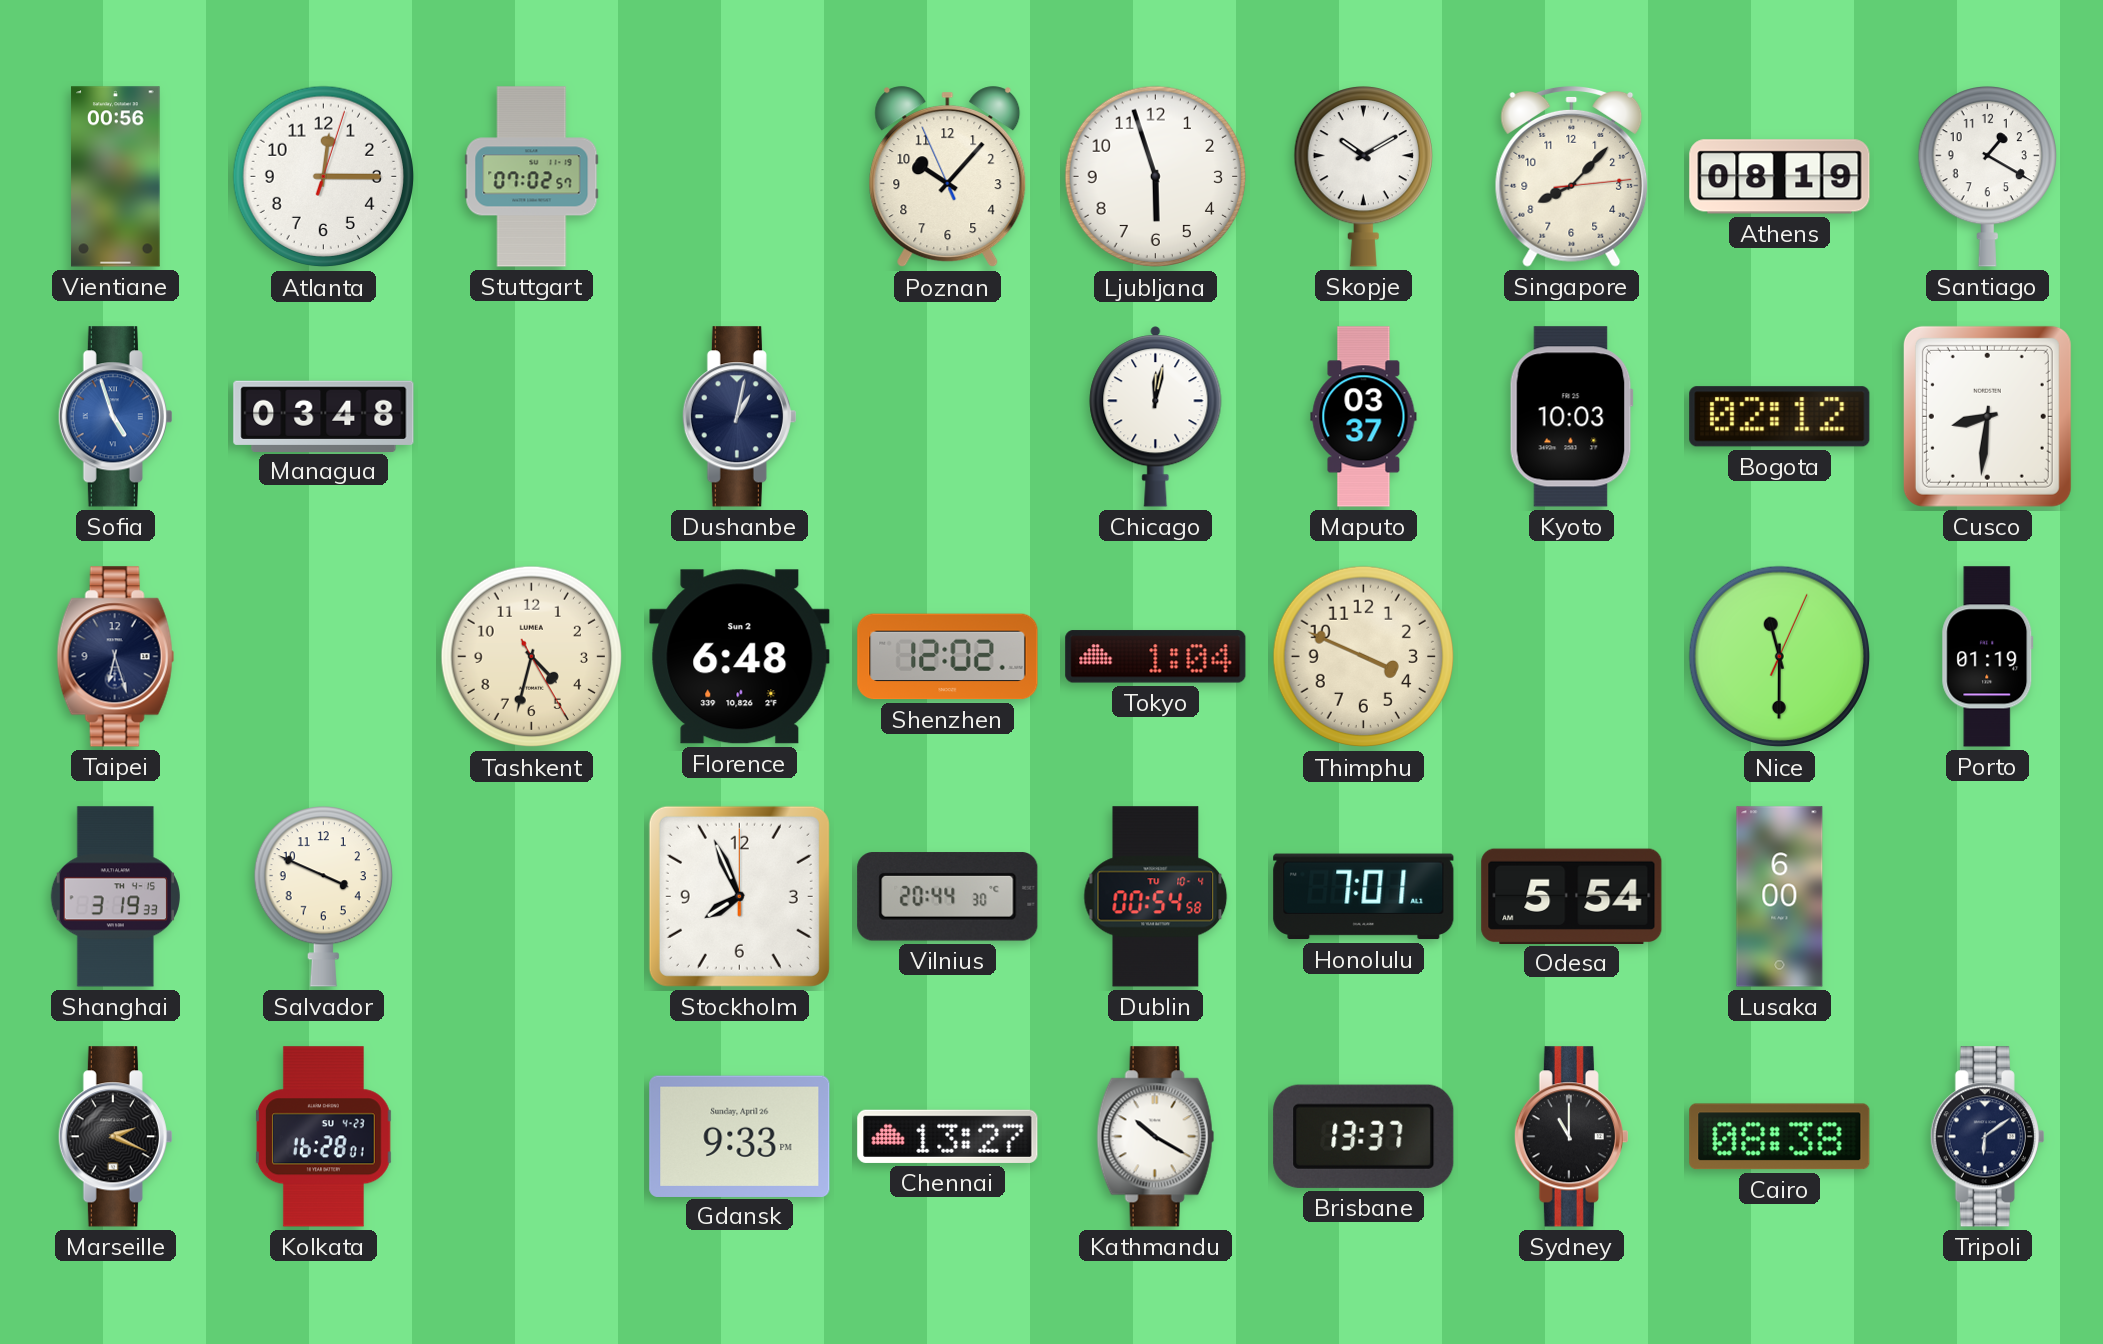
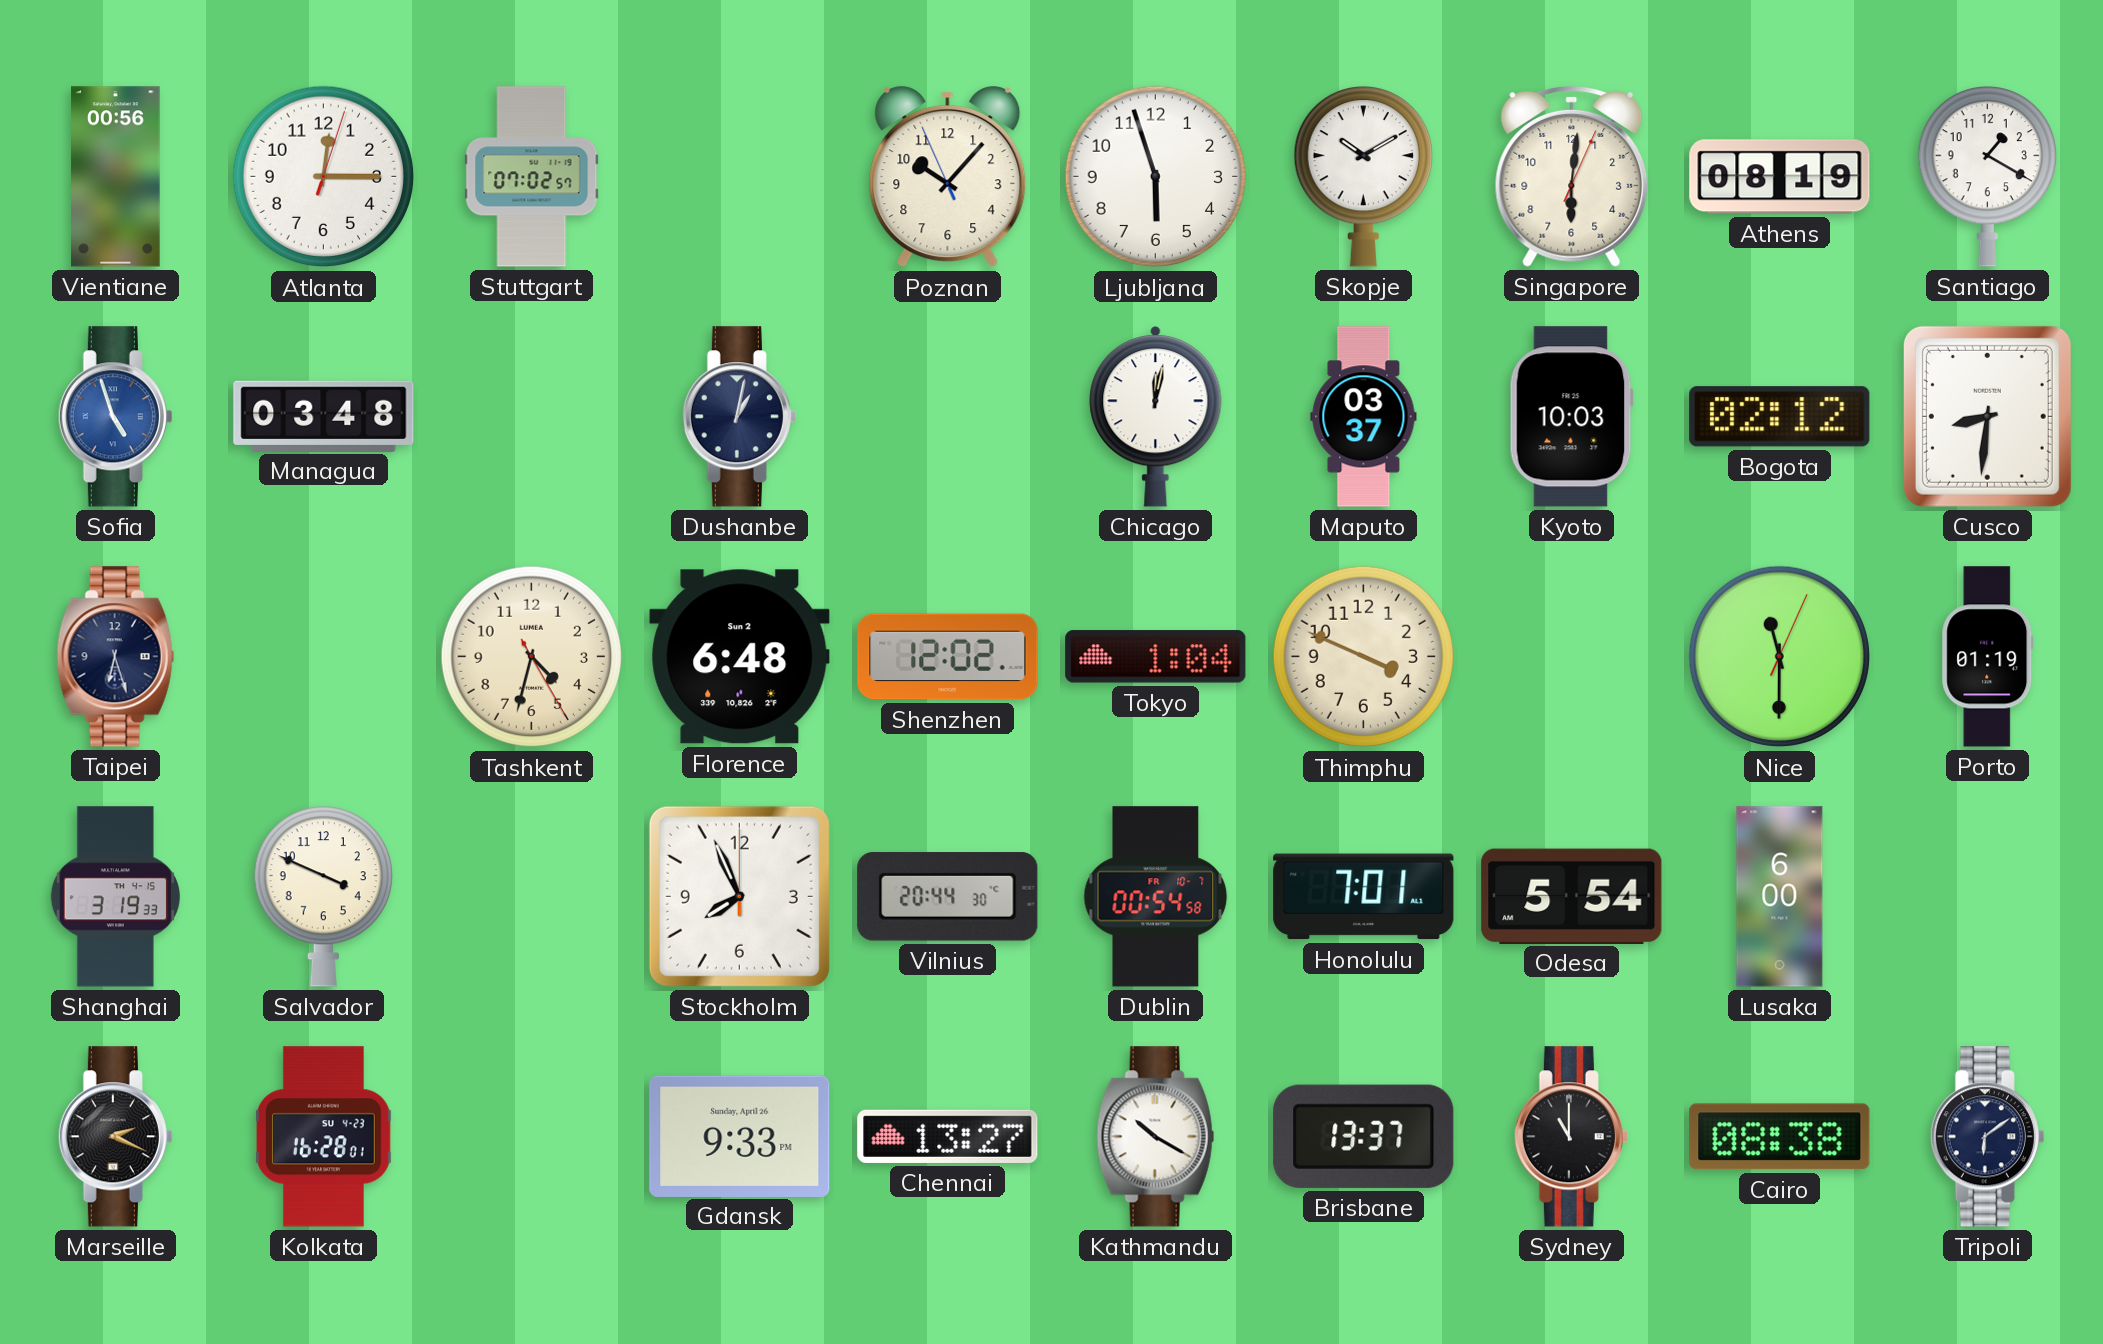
Singapore: 8:07 -> 6:01
Dublin date: TU 10-4 -> FR 10-7
